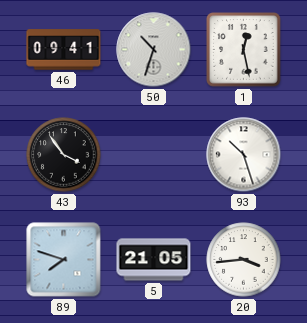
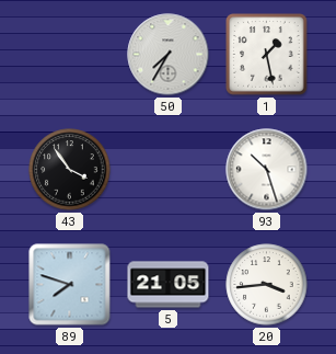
46: 09:41 -> none
50: 10:33 -> 7:35
1: 12:28 -> 1:28
